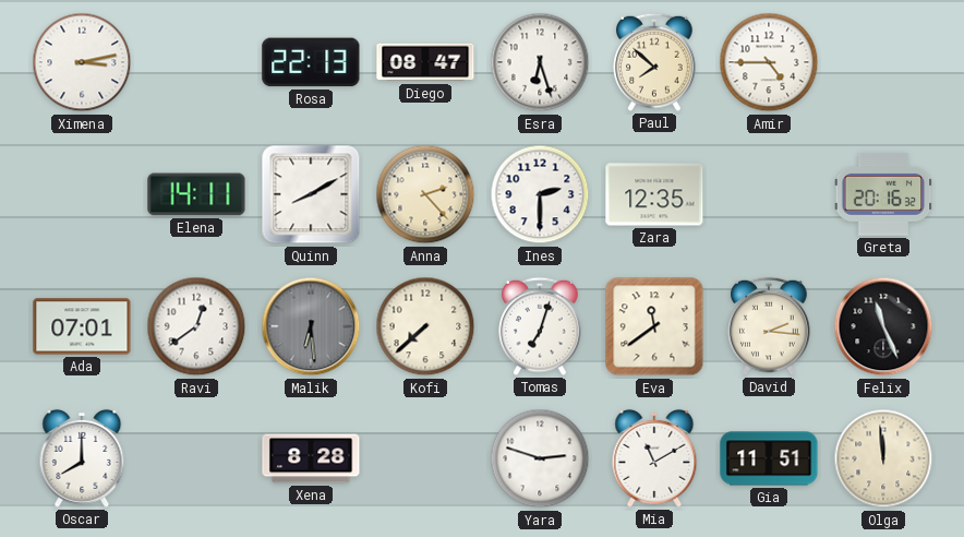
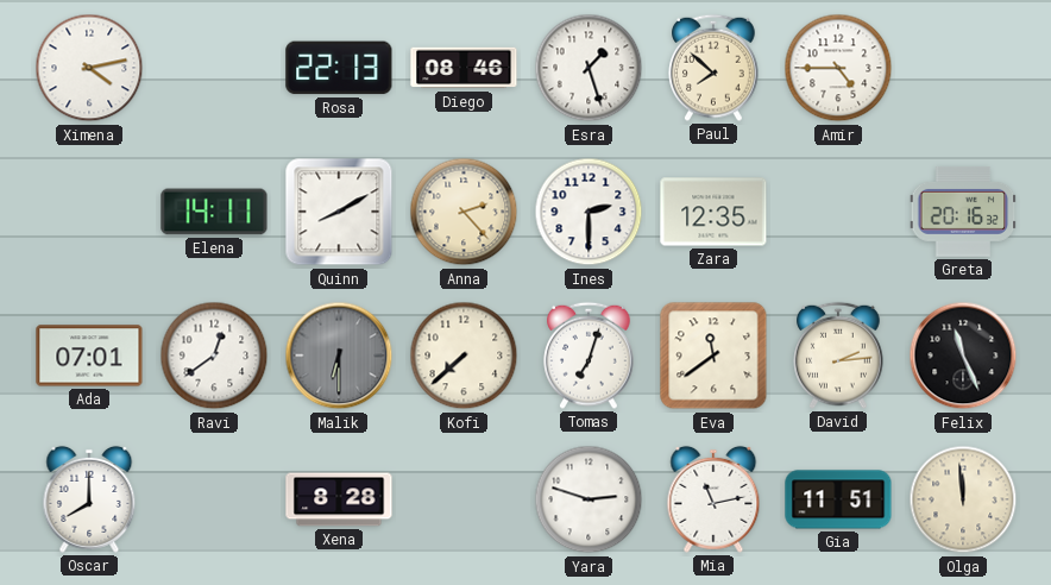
Ximena: 3:13 -> 4:13
Diego: 08:47 -> 08:46
Esra: 6:27 -> 1:27
Malik: 6:29 -> 6:30
David: 2:16 -> 2:14
Mia: 11:10 -> 11:13
